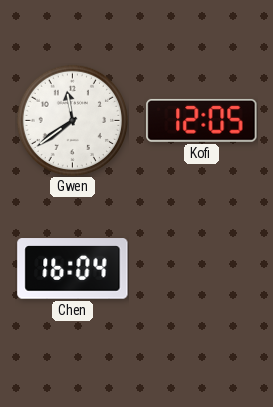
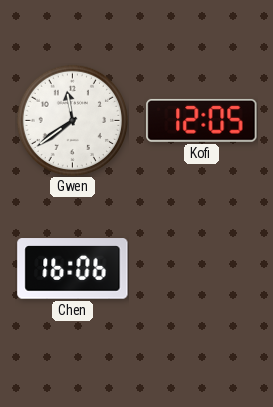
Chen: 16:04 -> 16:06
